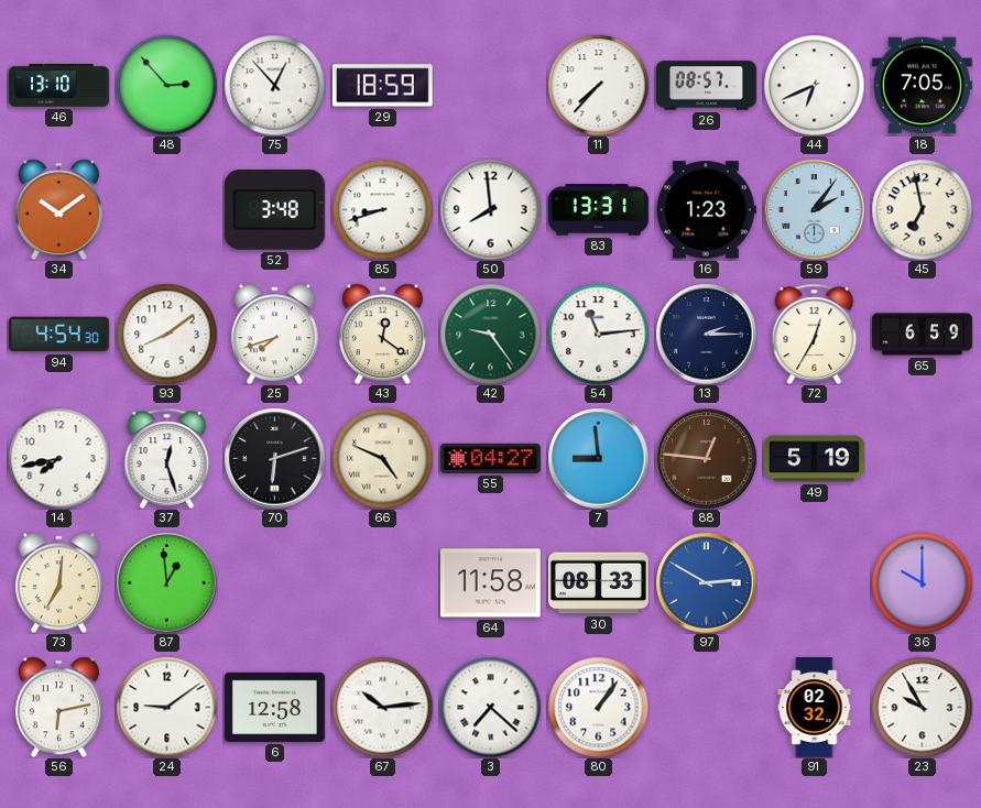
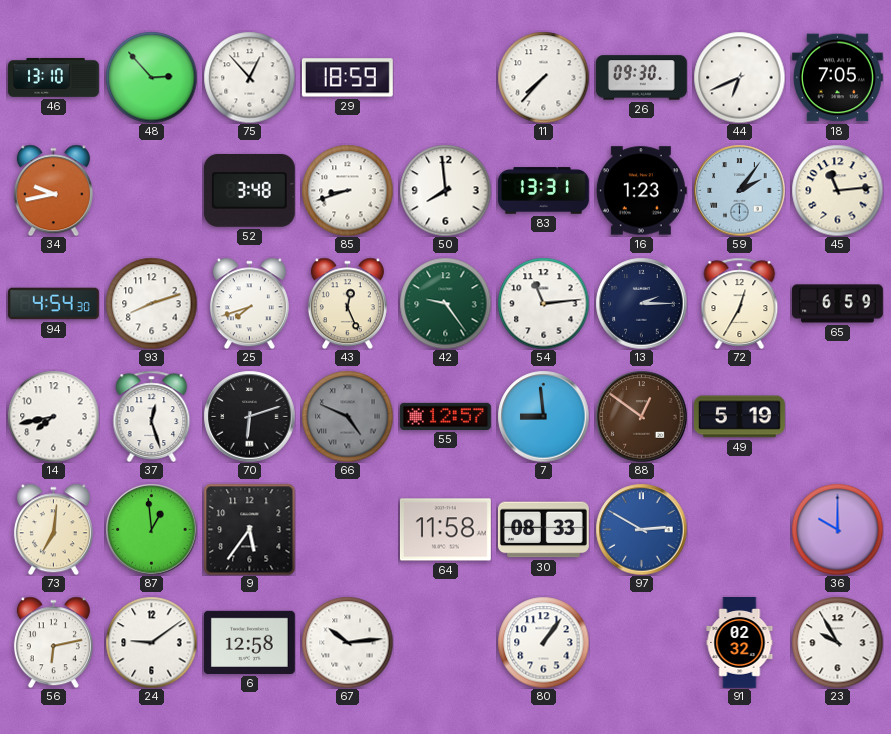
26: 08:57 -> 09:30
34: 10:09 -> 9:43
45: 6:58 -> 11:14
93: 8:09 -> 8:12
43: 12:21 -> 12:26
66 dial: cream -> grey
55: 04:27 -> 12:57
88: 12:46 -> 12:51
9: none -> 5:36
3: 7:22 -> none
